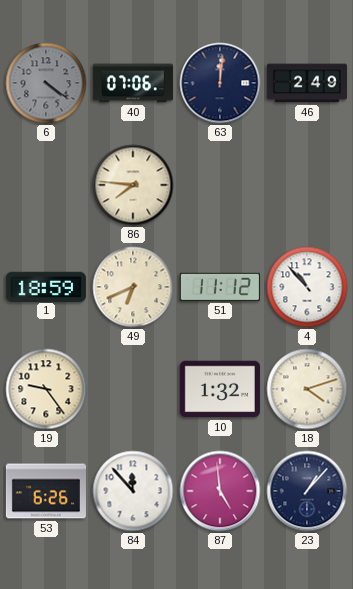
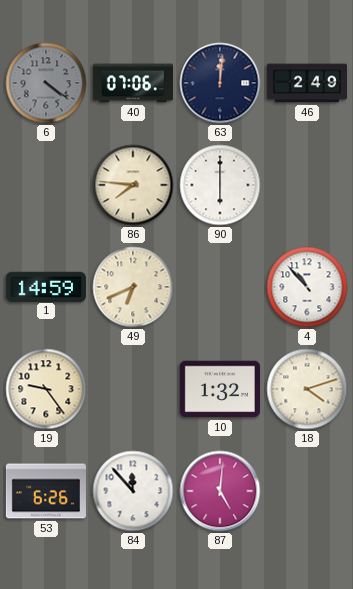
90: none -> 6:00
1: 18:59 -> 14:59
51: 11:12 -> none
87: 4:59 -> 5:01
23: 1:07 -> none
